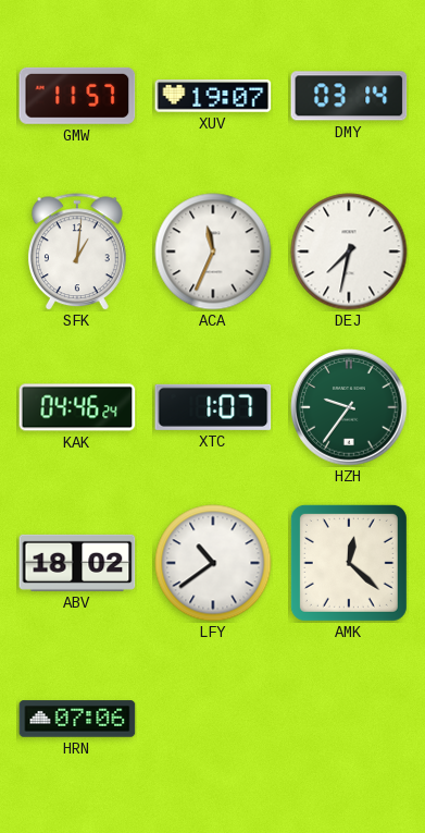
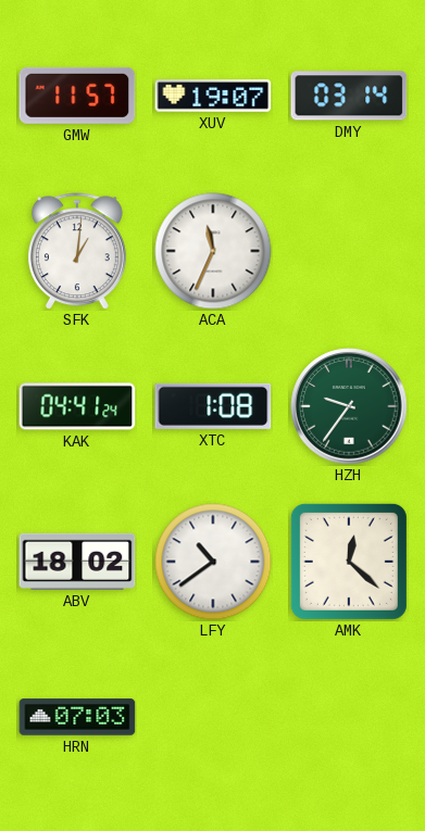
DEJ: 7:32 -> none
KAK: 04:46 -> 04:41
XTC: 1:07 -> 1:08
HRN: 07:06 -> 07:03
